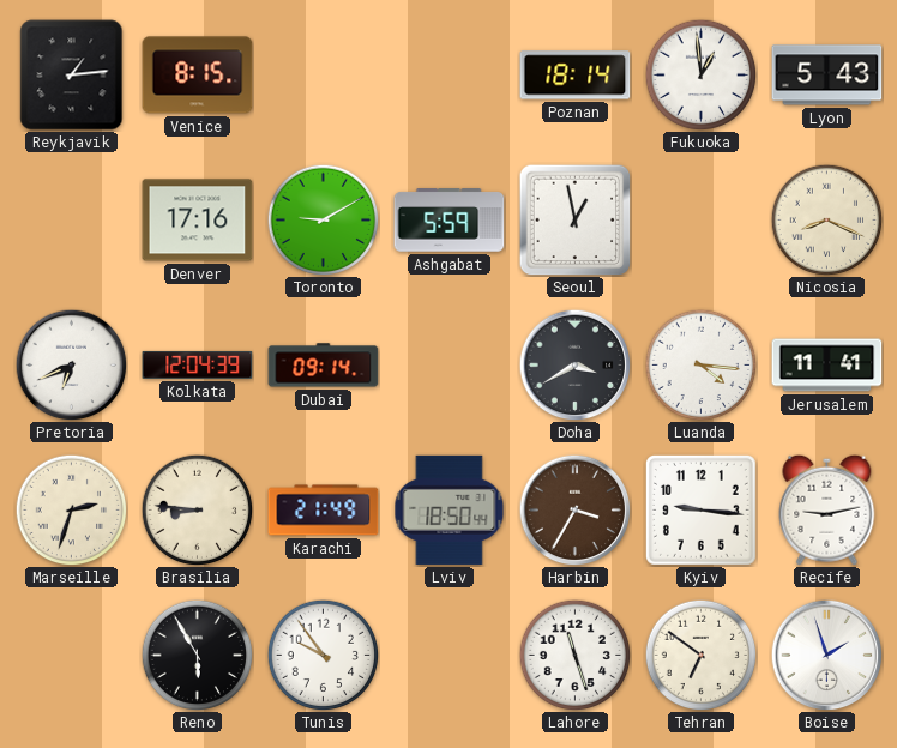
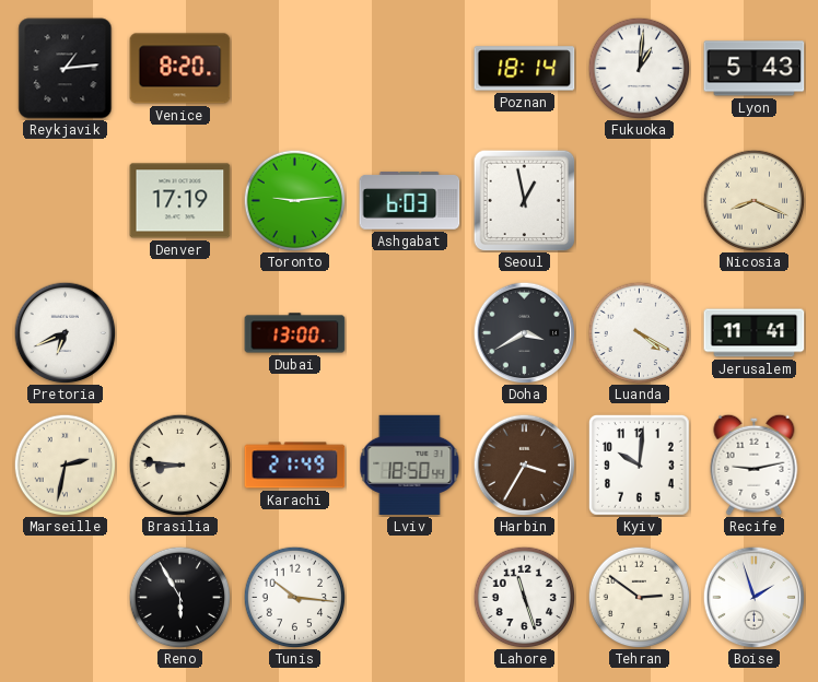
Venice: 8:15 -> 8:20
Fukuoka: 12:59 -> 1:01
Denver: 17:16 -> 17:19
Toronto: 9:10 -> 9:14
Ashgabat: 5:59 -> 6:03
Kolkata: 12:04 -> none
Dubai: 09:14 -> 13:00
Luanda: 4:16 -> 4:20
Marseille: 2:33 -> 2:32
Kyiv: 9:16 -> 10:01
Tunis: 9:54 -> 10:16
Tehran: 6:51 -> 2:51
